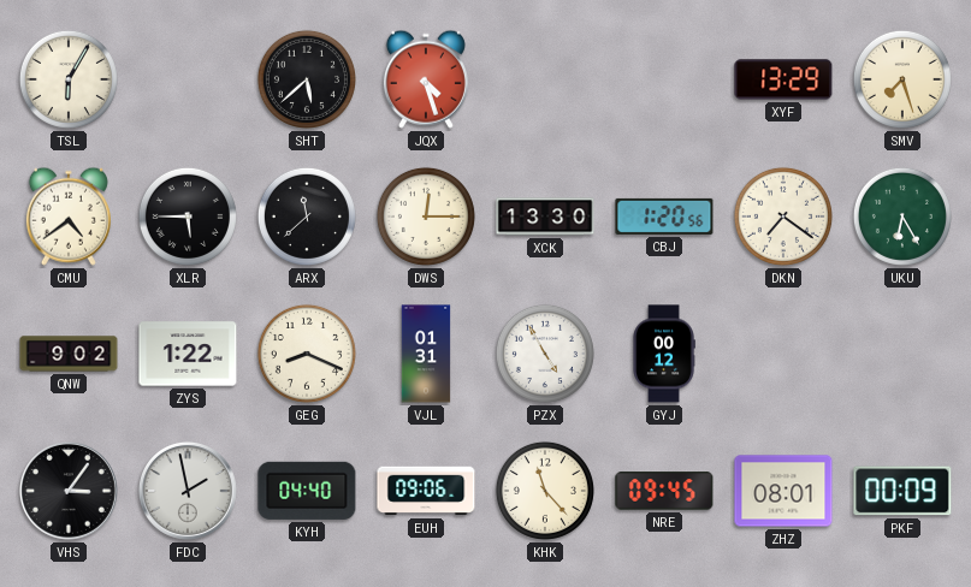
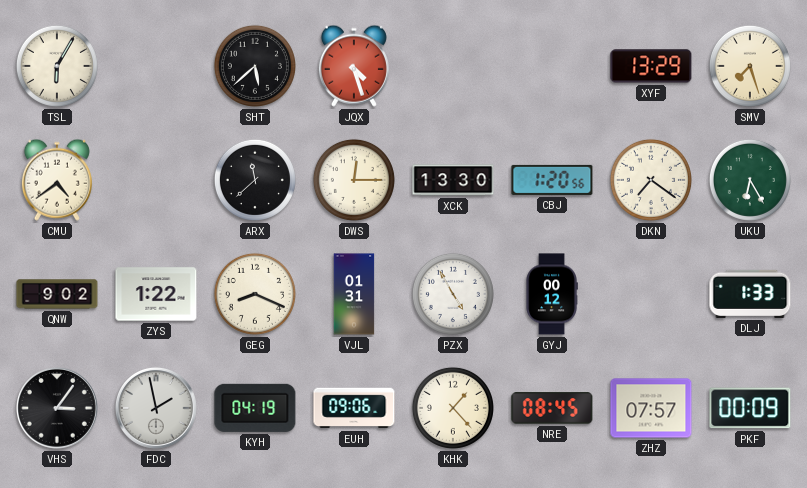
XLR: 5:45 -> none
DLJ: none -> 1:33
KYH: 04:40 -> 04:19
KHK: 11:23 -> 1:23
NRE: 09:45 -> 08:45
ZHZ: 08:01 -> 07:57
